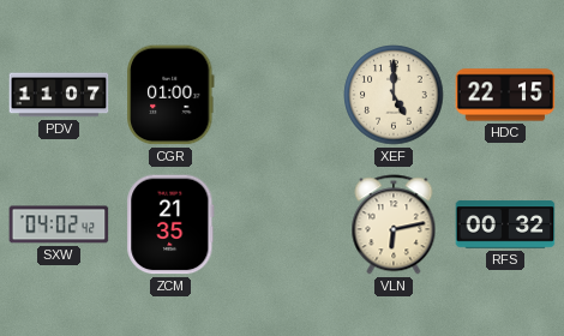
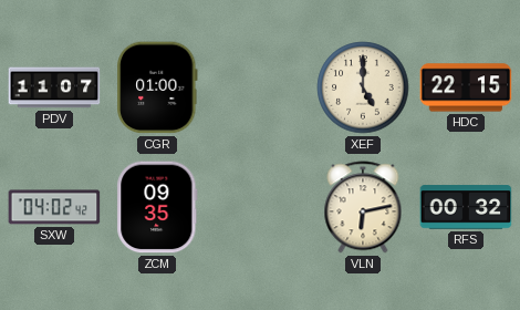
ZCM: 21:35 -> 09:35
